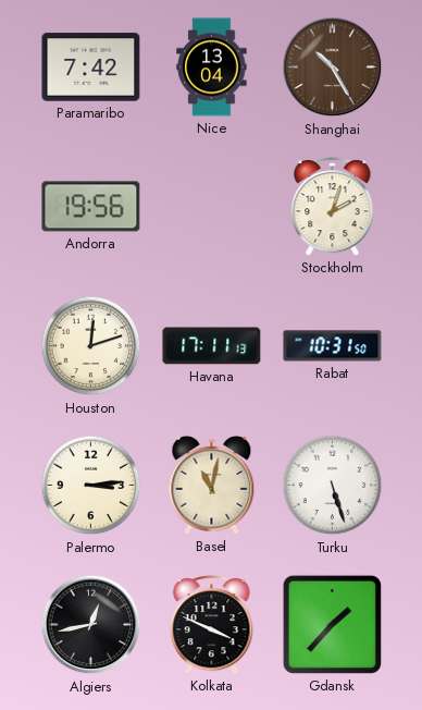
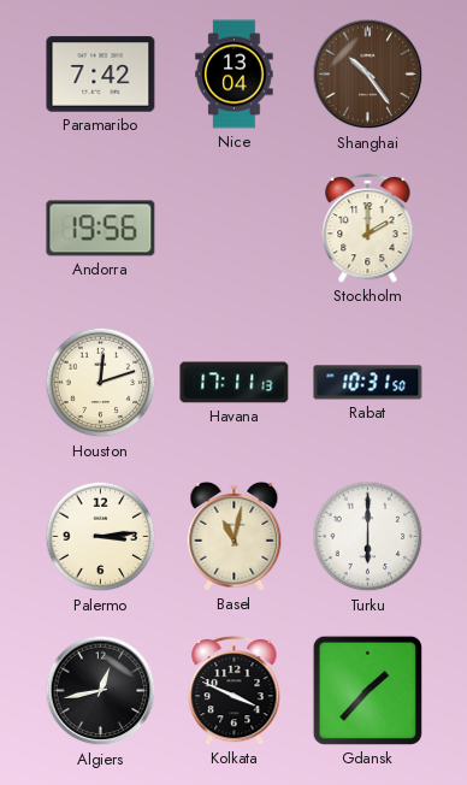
Shanghai: 10:25 -> 10:24
Stockholm: 2:03 -> 2:00
Turku: 5:27 -> 6:00
